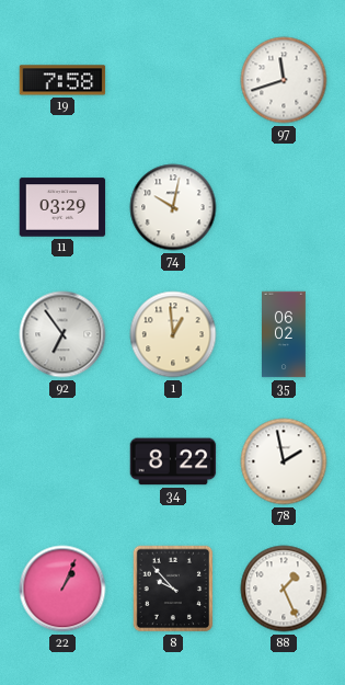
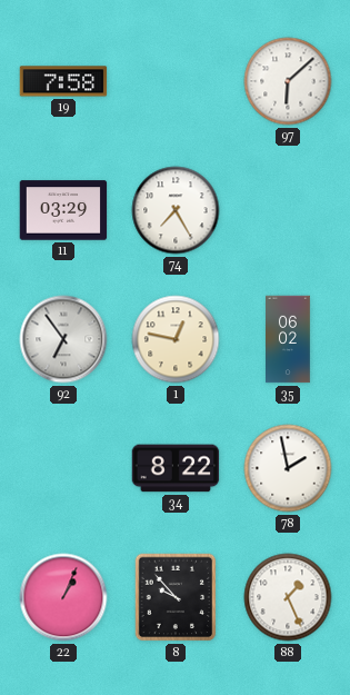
97: 11:42 -> 6:08
74: 10:02 -> 7:25
1: 12:59 -> 12:47
